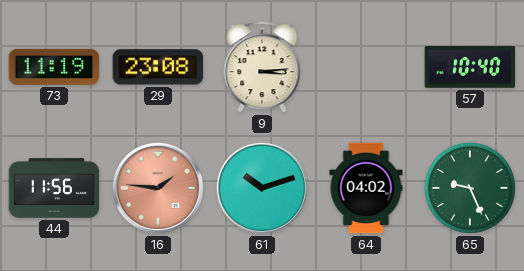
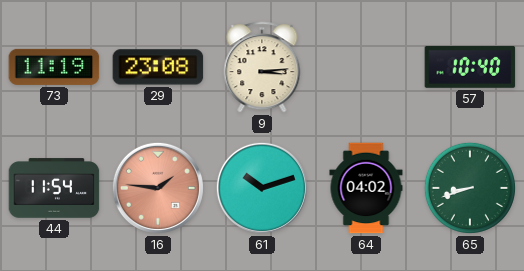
44: 11:56 -> 11:54
65: 9:26 -> 8:42
